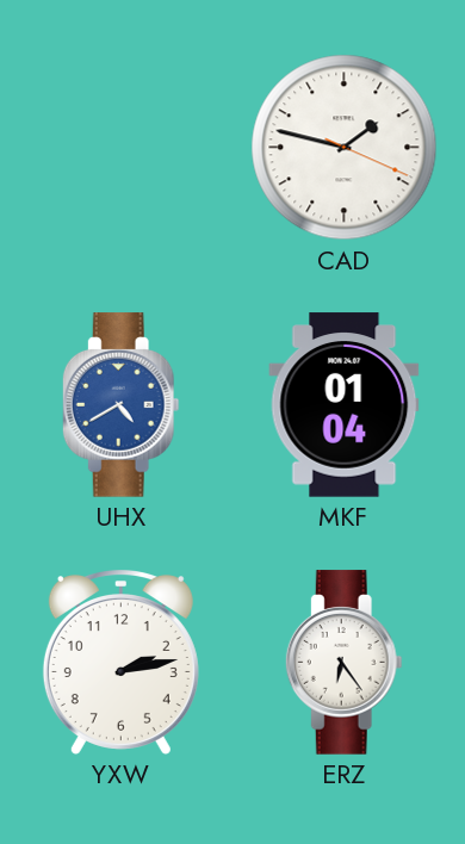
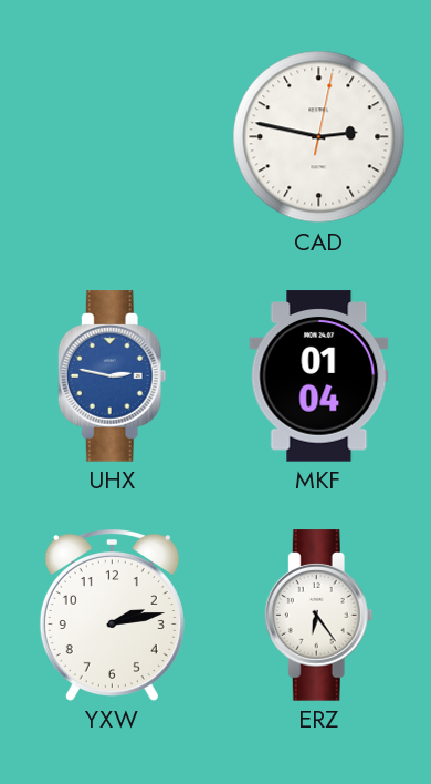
CAD: 1:47 -> 2:47
UHX: 4:40 -> 2:47
